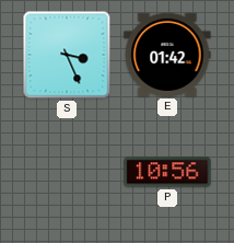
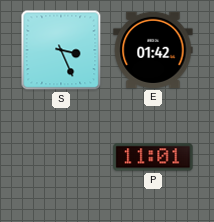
P: 10:56 -> 11:01
